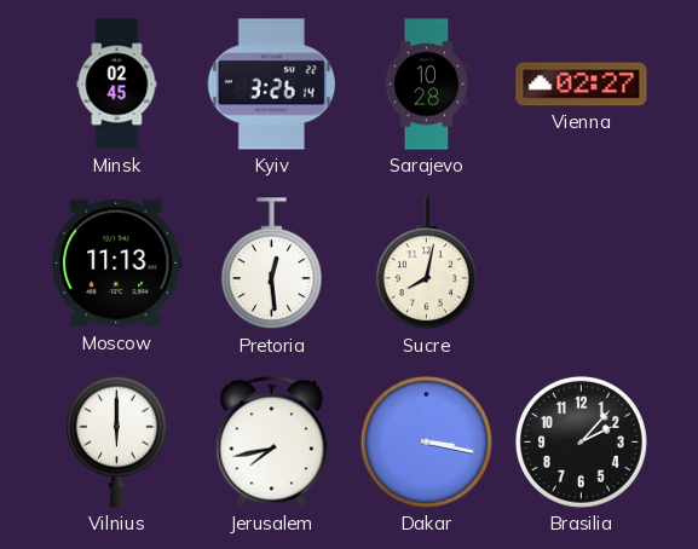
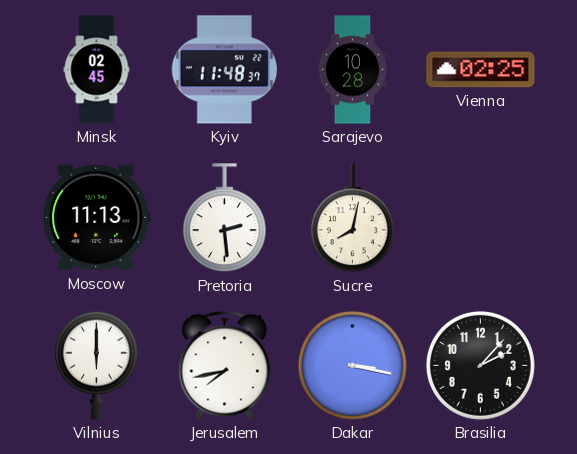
Kyiv: 3:26 -> 11:48
Vienna: 02:27 -> 02:25
Pretoria: 12:29 -> 2:29
